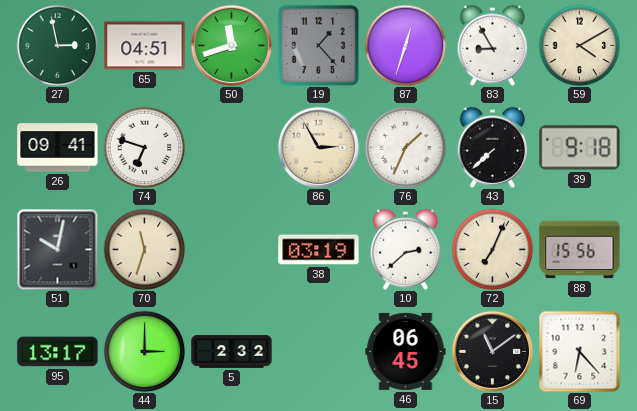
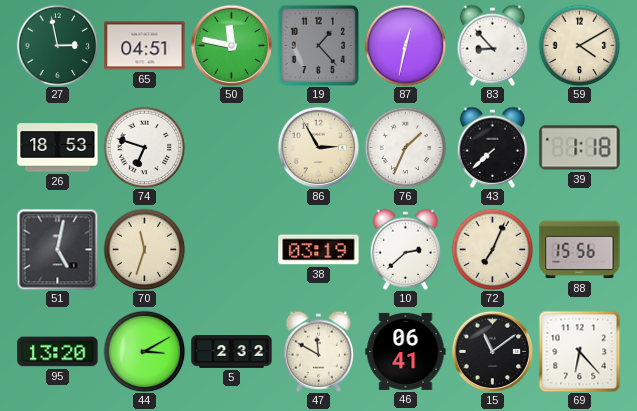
50: 11:42 -> 11:47
87: 12:33 -> 12:32
83: 8:55 -> 8:53
26: 09:41 -> 18:53
39: 9:18 -> 1:18
51: 10:02 -> 5:02
95: 13:17 -> 13:20
44: 3:00 -> 3:10
47: none -> 11:50
46: 06:45 -> 06:41
